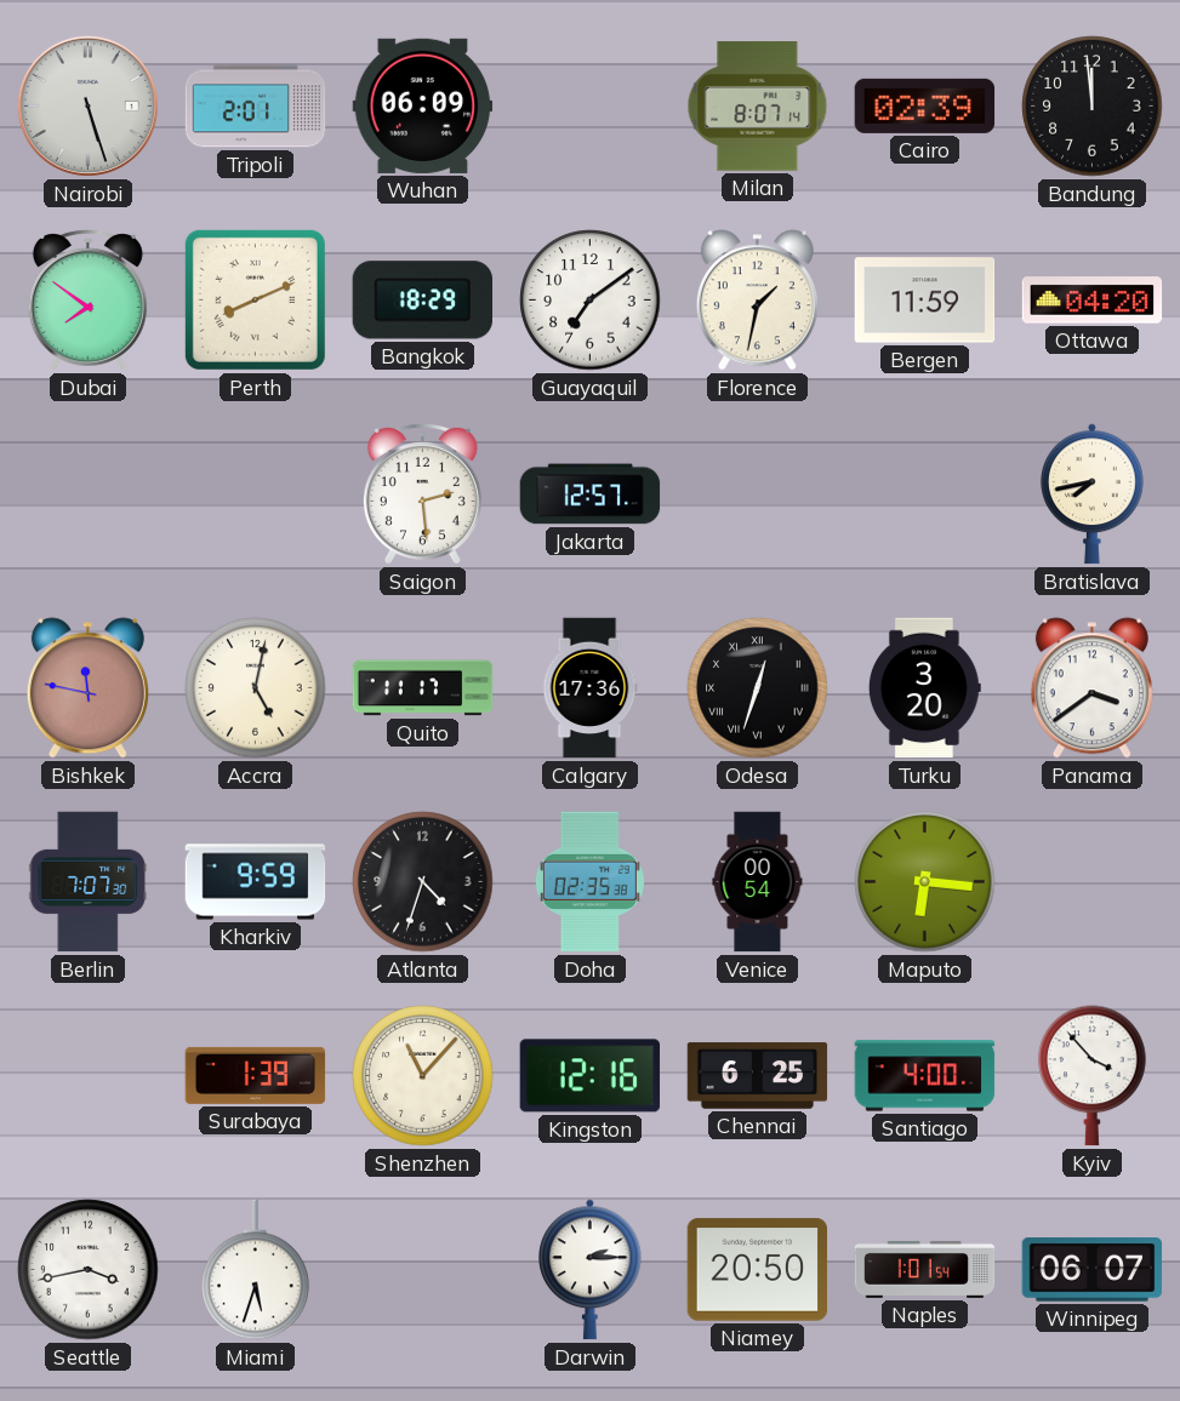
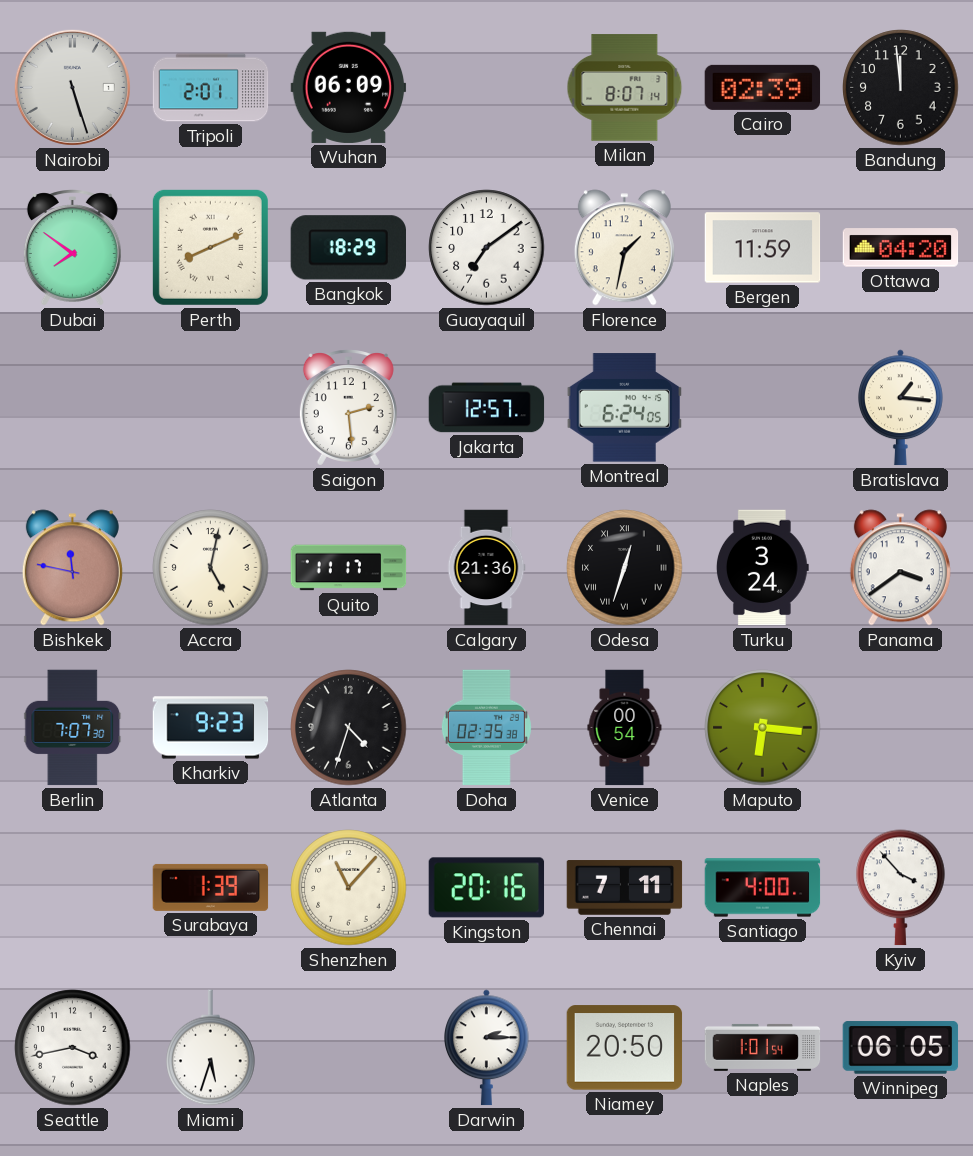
Montreal: none -> 6:24
Bratislava: 7:43 -> 1:16
Calgary: 17:36 -> 21:36
Turku: 3:20 -> 3:24
Kharkiv: 9:59 -> 9:23
Kingston: 12:16 -> 20:16
Chennai: 6:25 -> 7:11
Winnipeg: 06:07 -> 06:05
